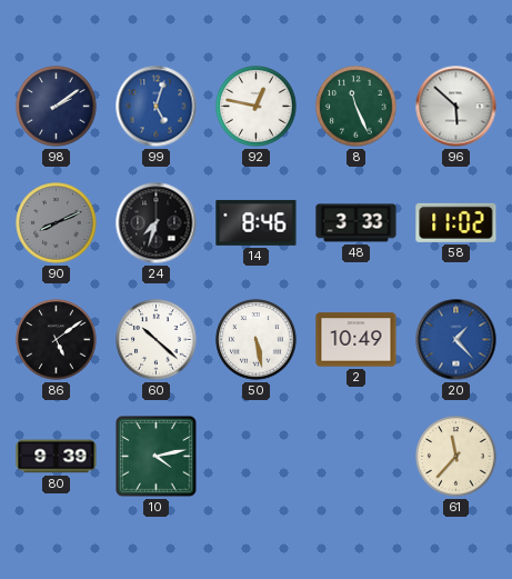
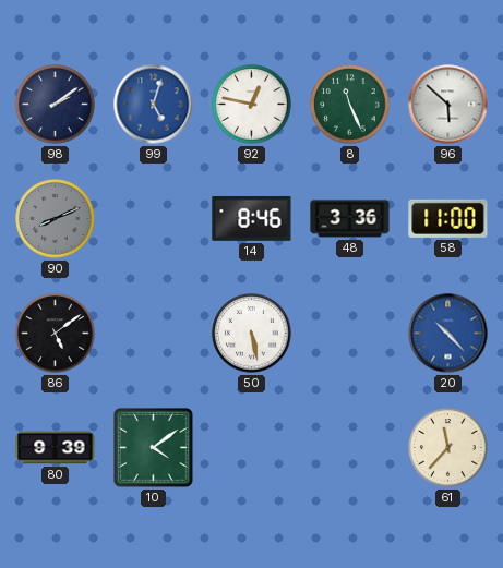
24: 7:33 -> none
48: 3:33 -> 3:36
58: 11:02 -> 11:00
60: 10:22 -> none
2: 10:49 -> none
20: 1:23 -> 10:23
10: 4:13 -> 4:09
